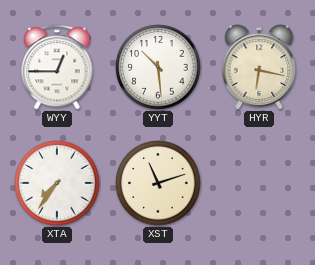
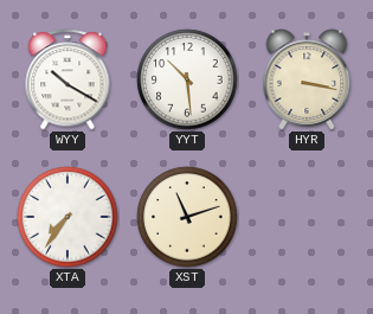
WYY: 12:45 -> 10:20
HYR: 6:17 -> 3:17
